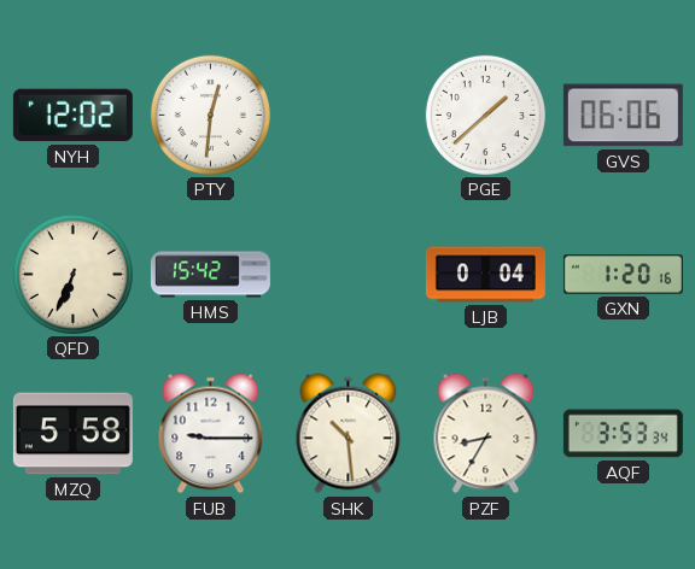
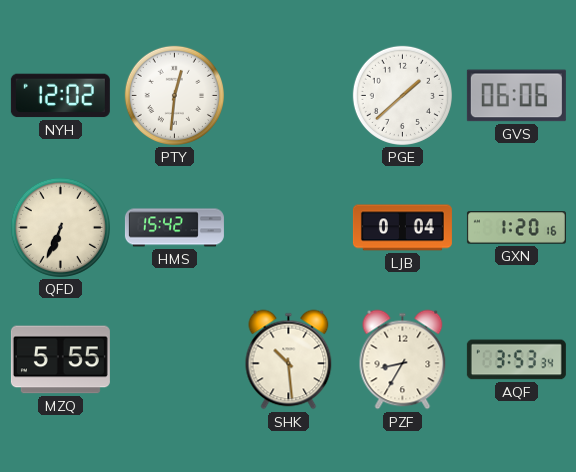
MZQ: 5:58 -> 5:55
FUB: 9:15 -> none
